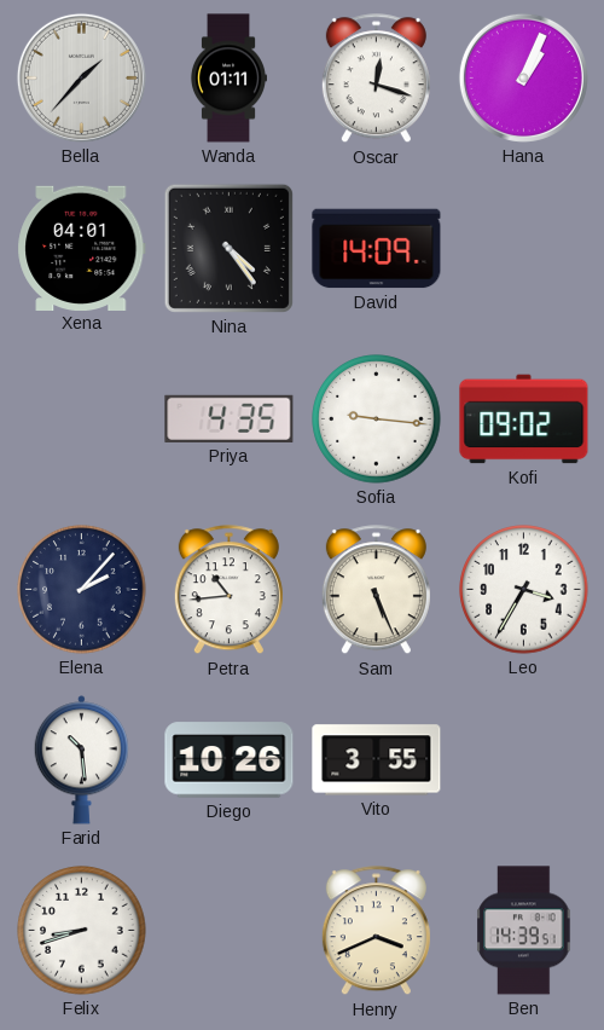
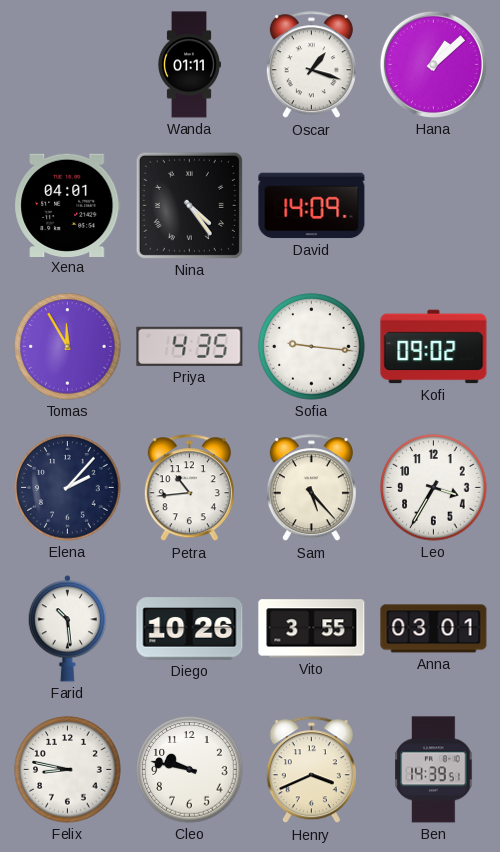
Bella: 1:37 -> none
Oscar: 12:18 -> 1:18
Hana: 1:04 -> 1:08
Tomas: none -> 11:55
Sam: 5:26 -> 5:23
Anna: none -> 03:01
Felix: 8:42 -> 8:47
Cleo: none -> 9:47
